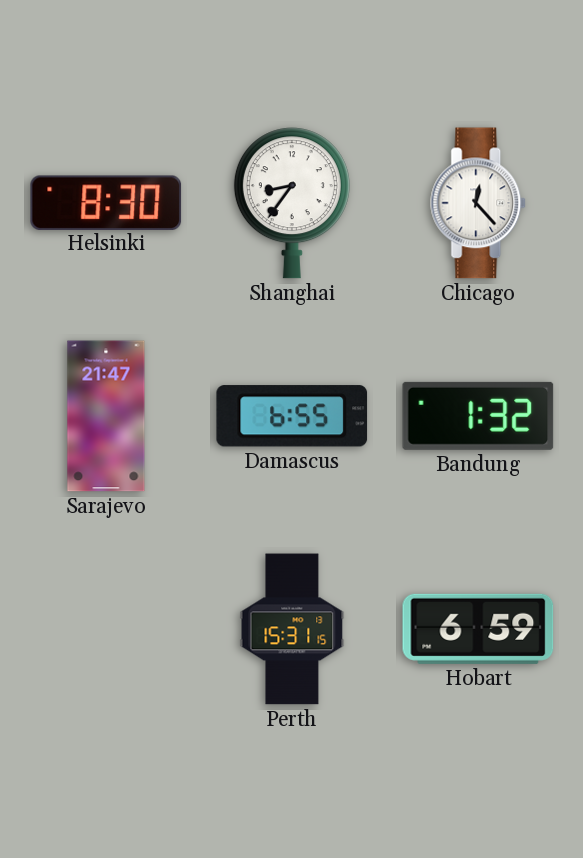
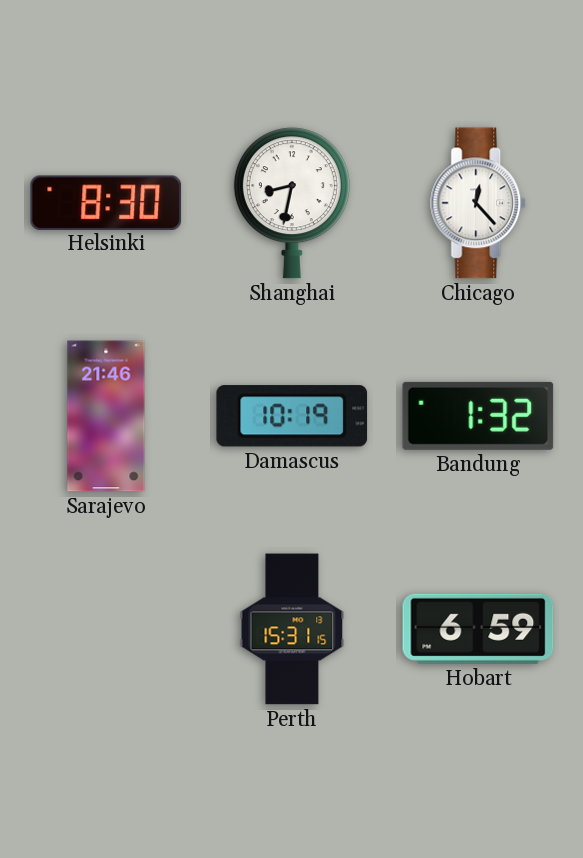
Shanghai: 8:36 -> 8:32
Sarajevo: 21:47 -> 21:46
Damascus: 6:55 -> 10:19
